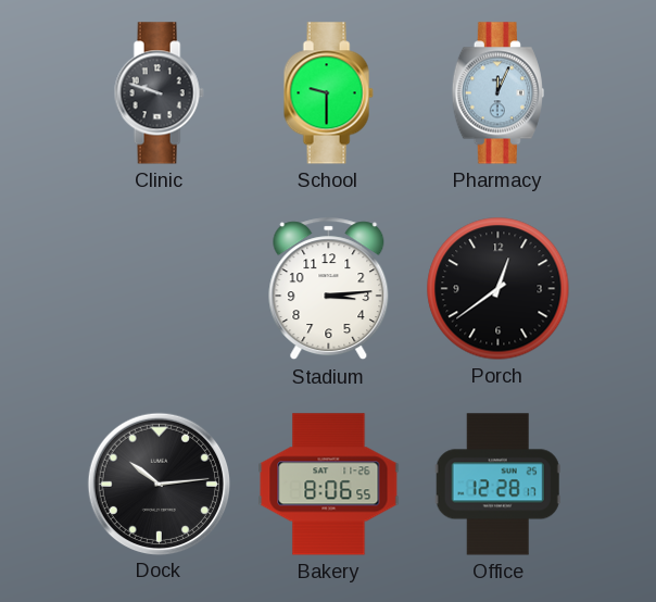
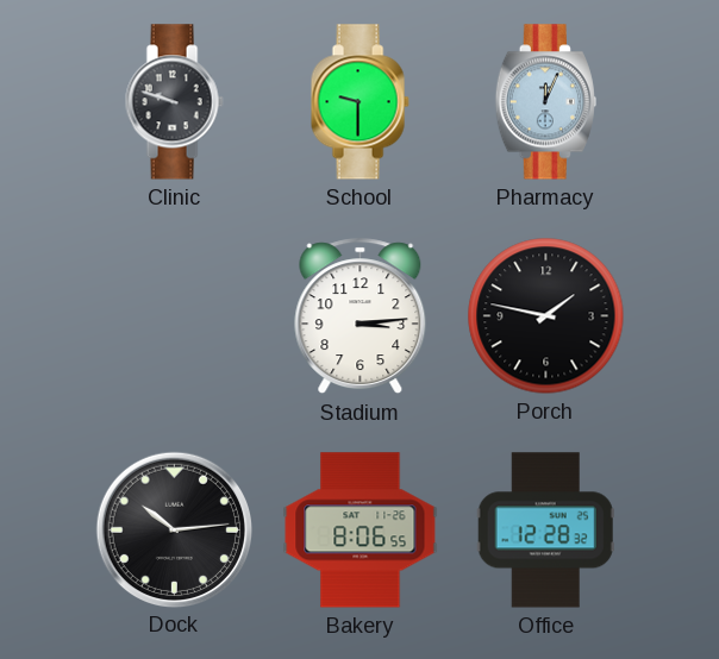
Porch: 12:39 -> 1:47
Office: 12:28:17 -> 12:28:32
